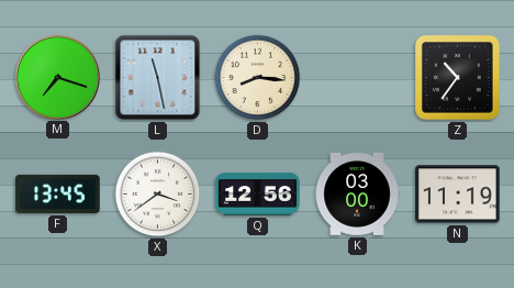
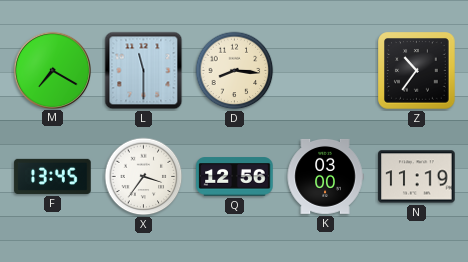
M: 7:18 -> 7:20
L: 11:28 -> 11:30
X: 3:39 -> 3:36
